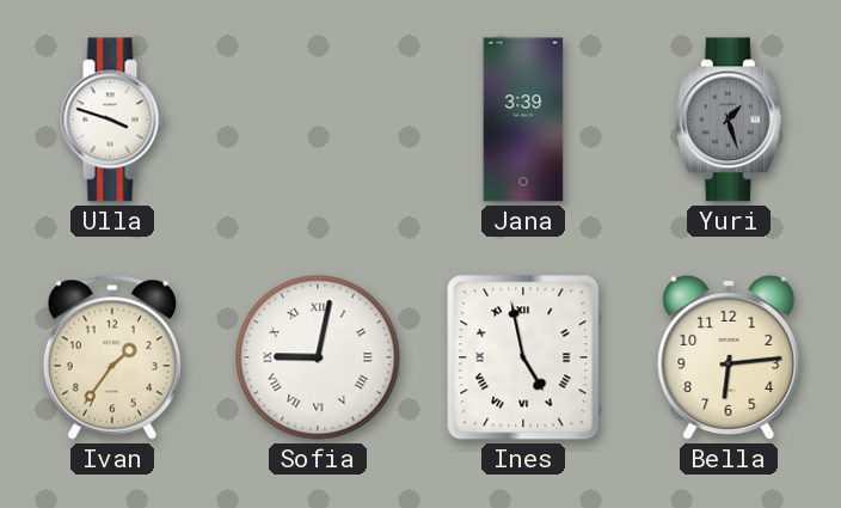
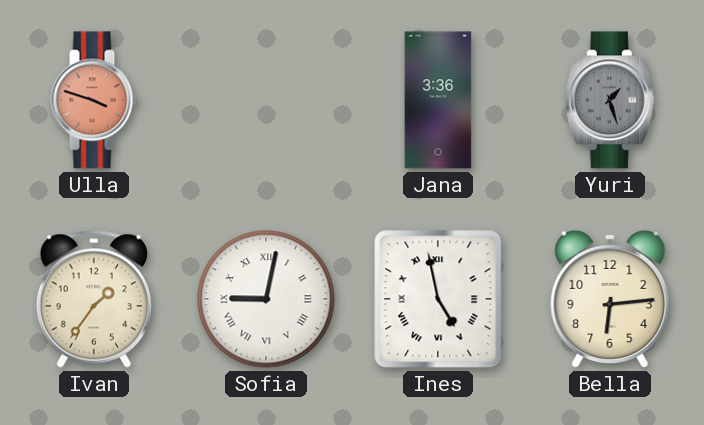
Ulla dial: white -> salmon
Jana: 3:39 -> 3:36
